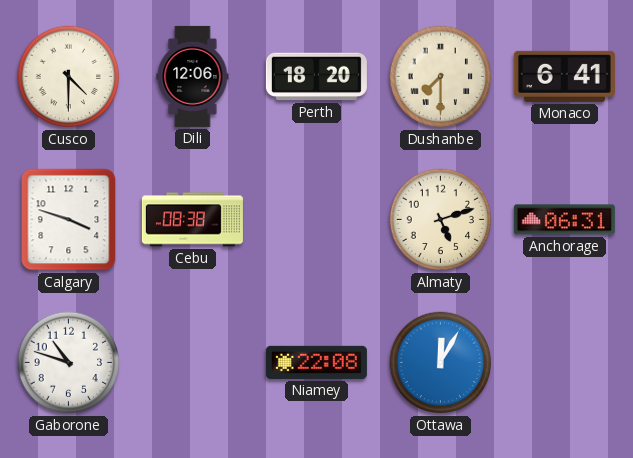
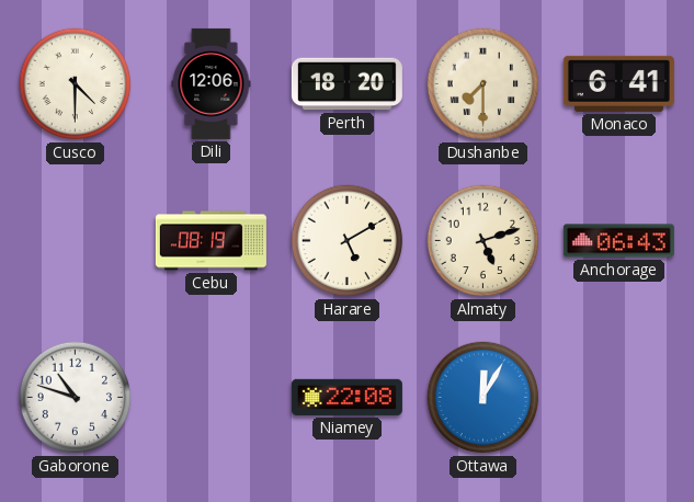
Calgary: 3:48 -> none
Cebu: 08:38 -> 08:19
Harare: none -> 5:10
Anchorage: 06:31 -> 06:43
